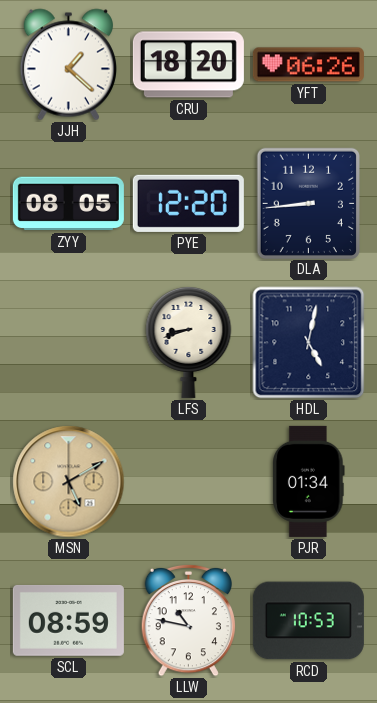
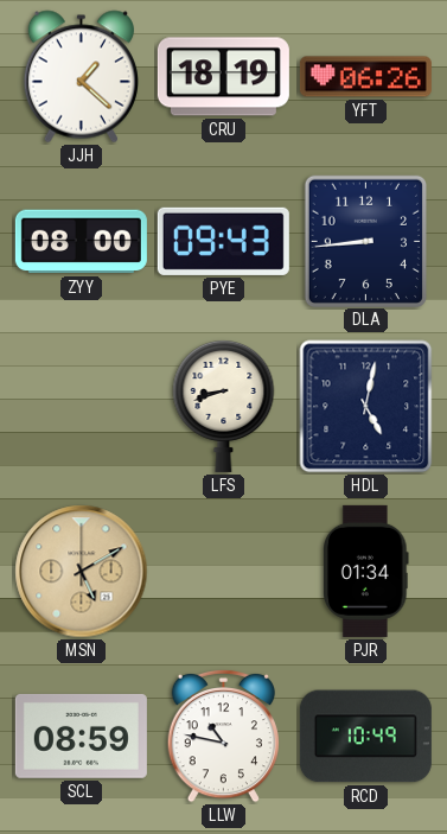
CRU: 18:20 -> 18:19
ZYY: 08:05 -> 08:00
PYE: 12:20 -> 09:43
RCD: 10:53 -> 10:49
